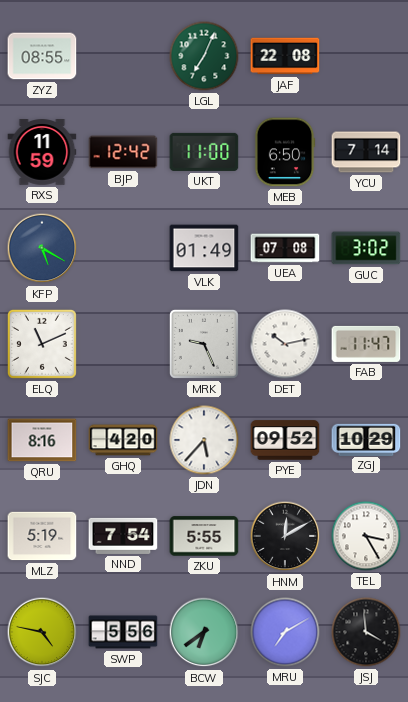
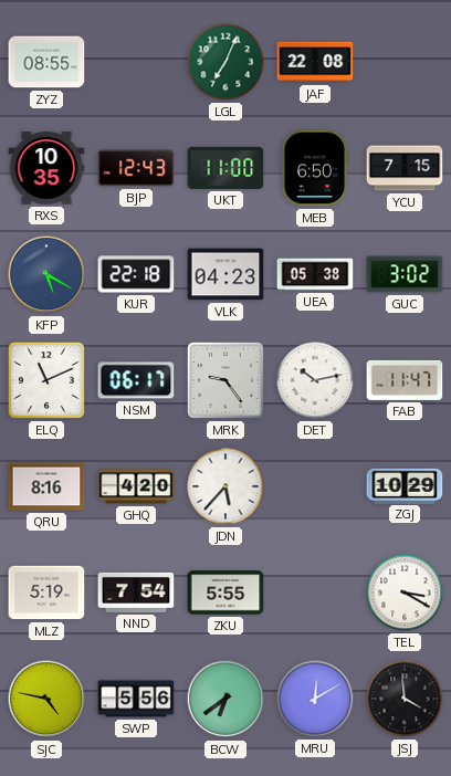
RXS: 11:59 -> 10:35
BJP: 12:42 -> 12:43
YCU: 7:14 -> 7:15
KUR: none -> 22:18
VLK: 01:49 -> 04:23
UEA: 07:08 -> 05:38
NSM: none -> 06:17
MRK: 9:26 -> 9:24
PYE: 09:52 -> none
HNM: 12:10 -> none
TEL: 3:25 -> 3:20
MRU: 7:10 -> 12:10
